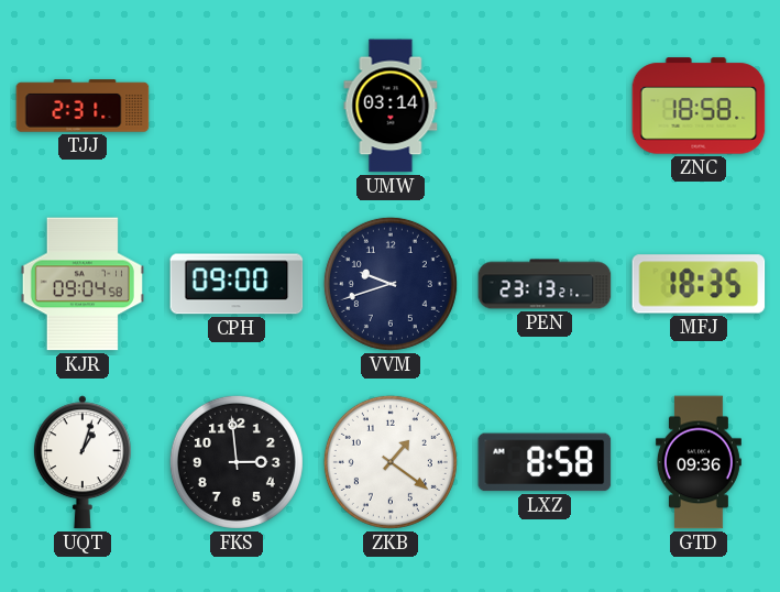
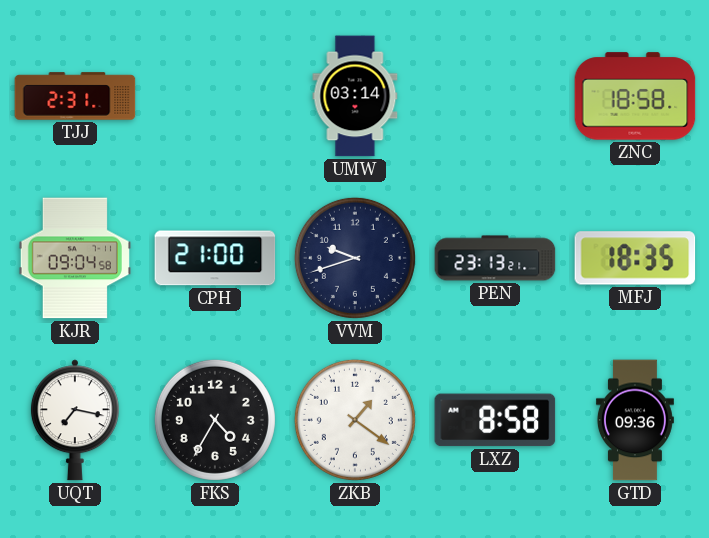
CPH: 09:00 -> 21:00
UQT: 1:03 -> 7:17
FKS: 2:59 -> 4:35
